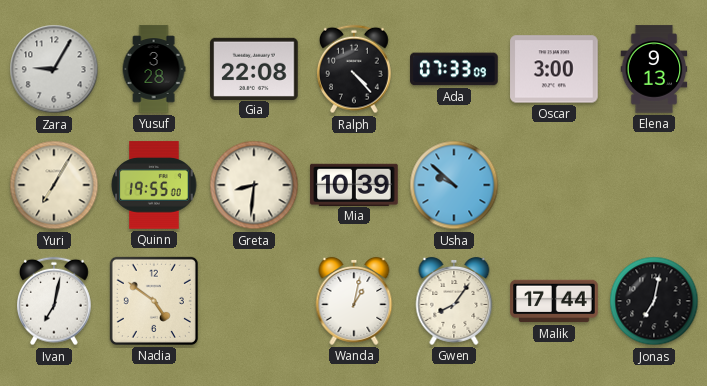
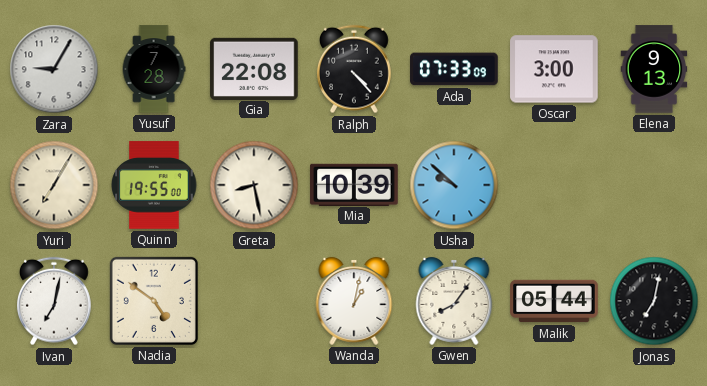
Yusuf: 3:28 -> 7:28
Greta: 8:31 -> 8:28
Malik: 17:44 -> 05:44
